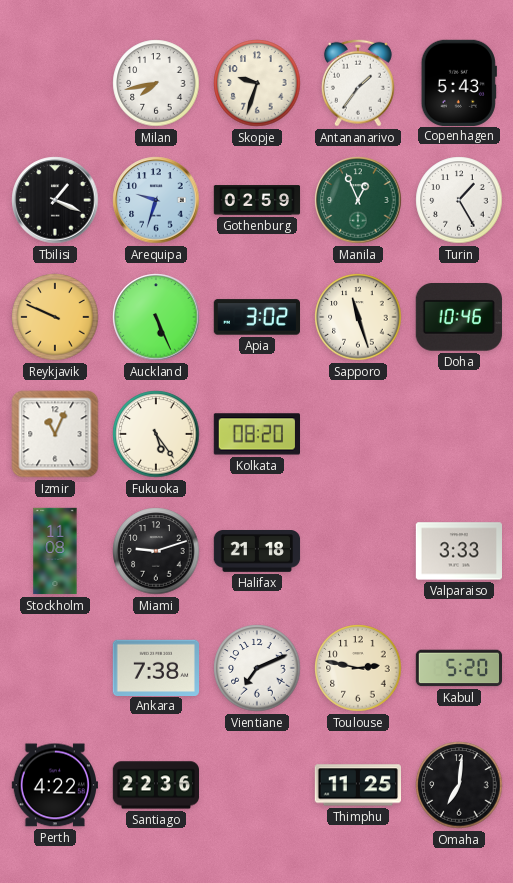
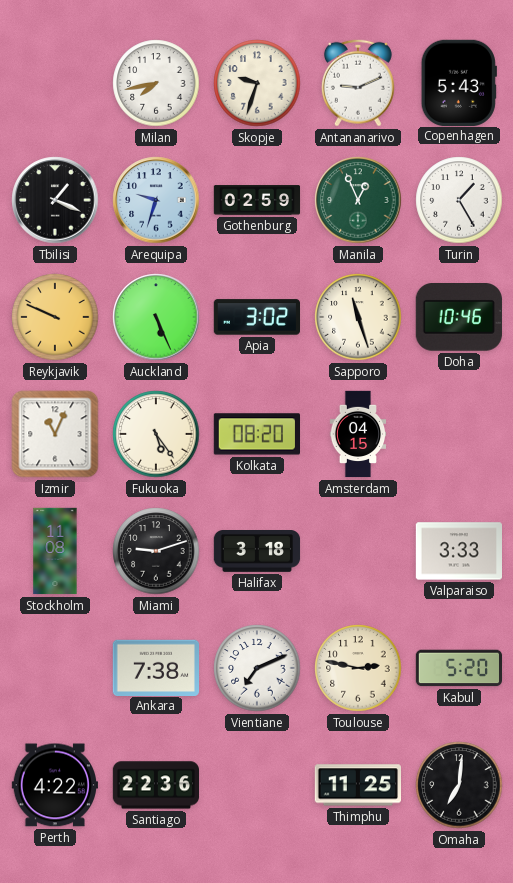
Antananarivo: 1:36 -> 9:11
Amsterdam: none -> 04:15
Halifax: 21:18 -> 3:18
